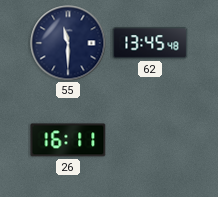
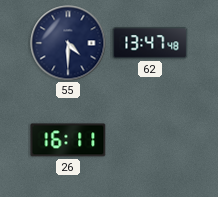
55: 11:30 -> 4:30
62: 13:45 -> 13:47
